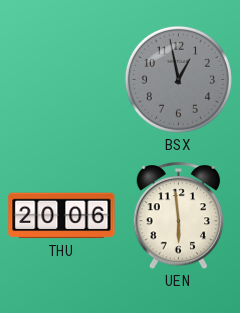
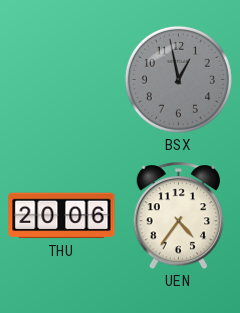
UEN: 5:59 -> 4:36
